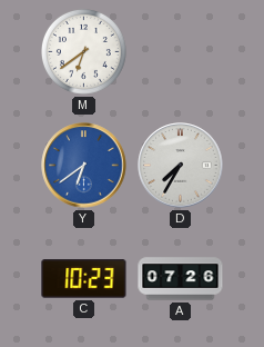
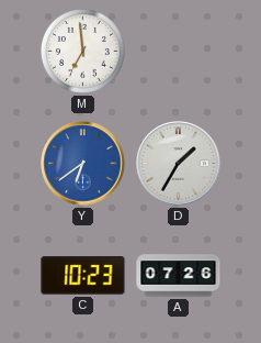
M: 6:39 -> 6:59
D: 7:35 -> 1:35
